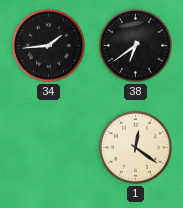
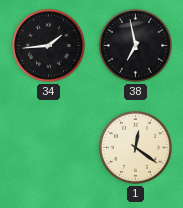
38: 6:39 -> 6:58
